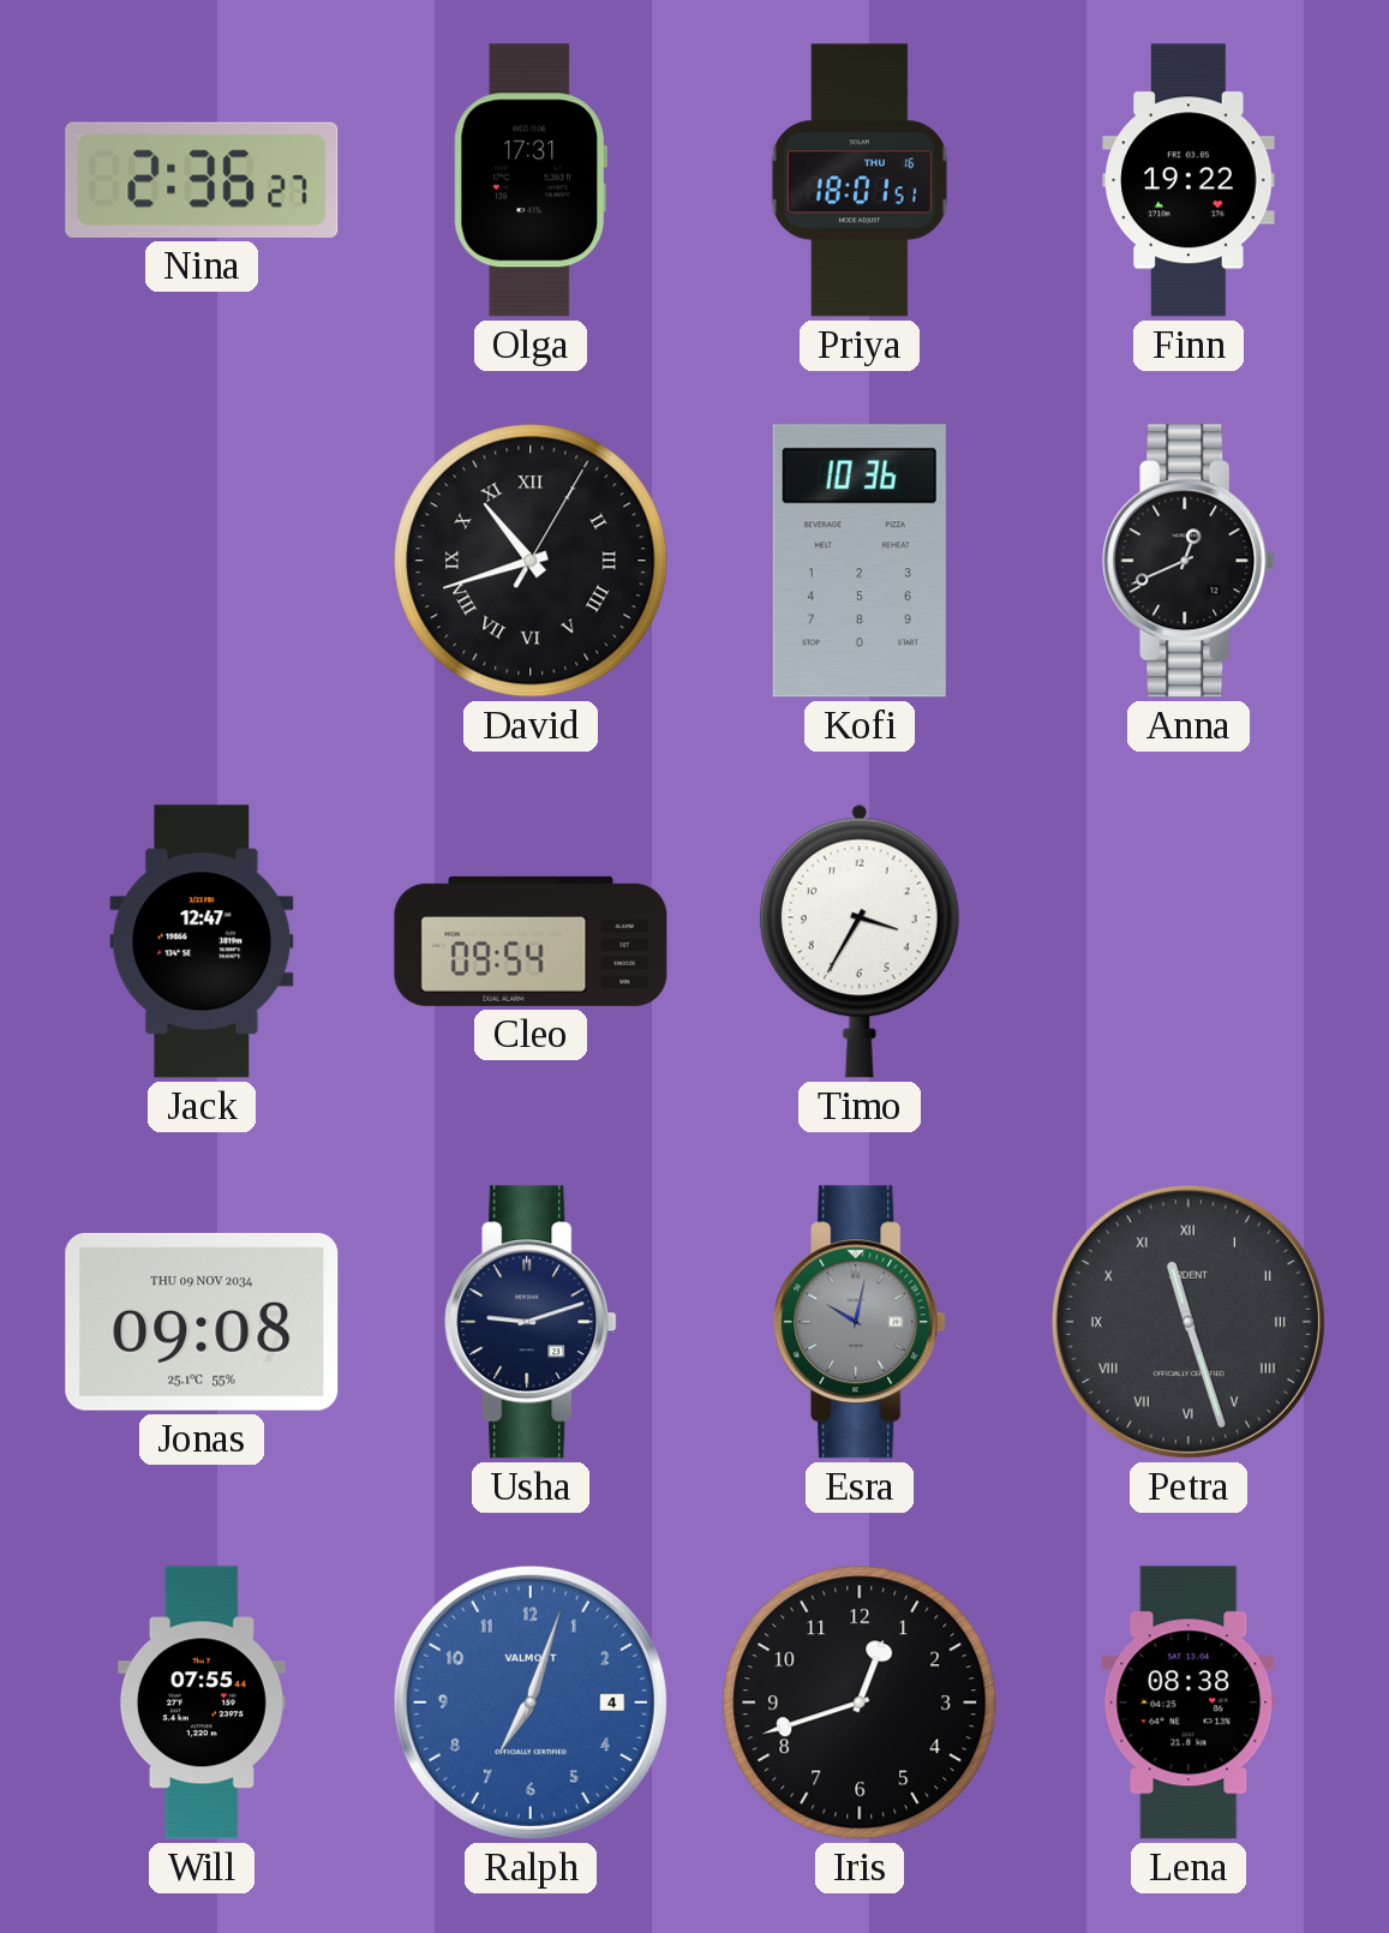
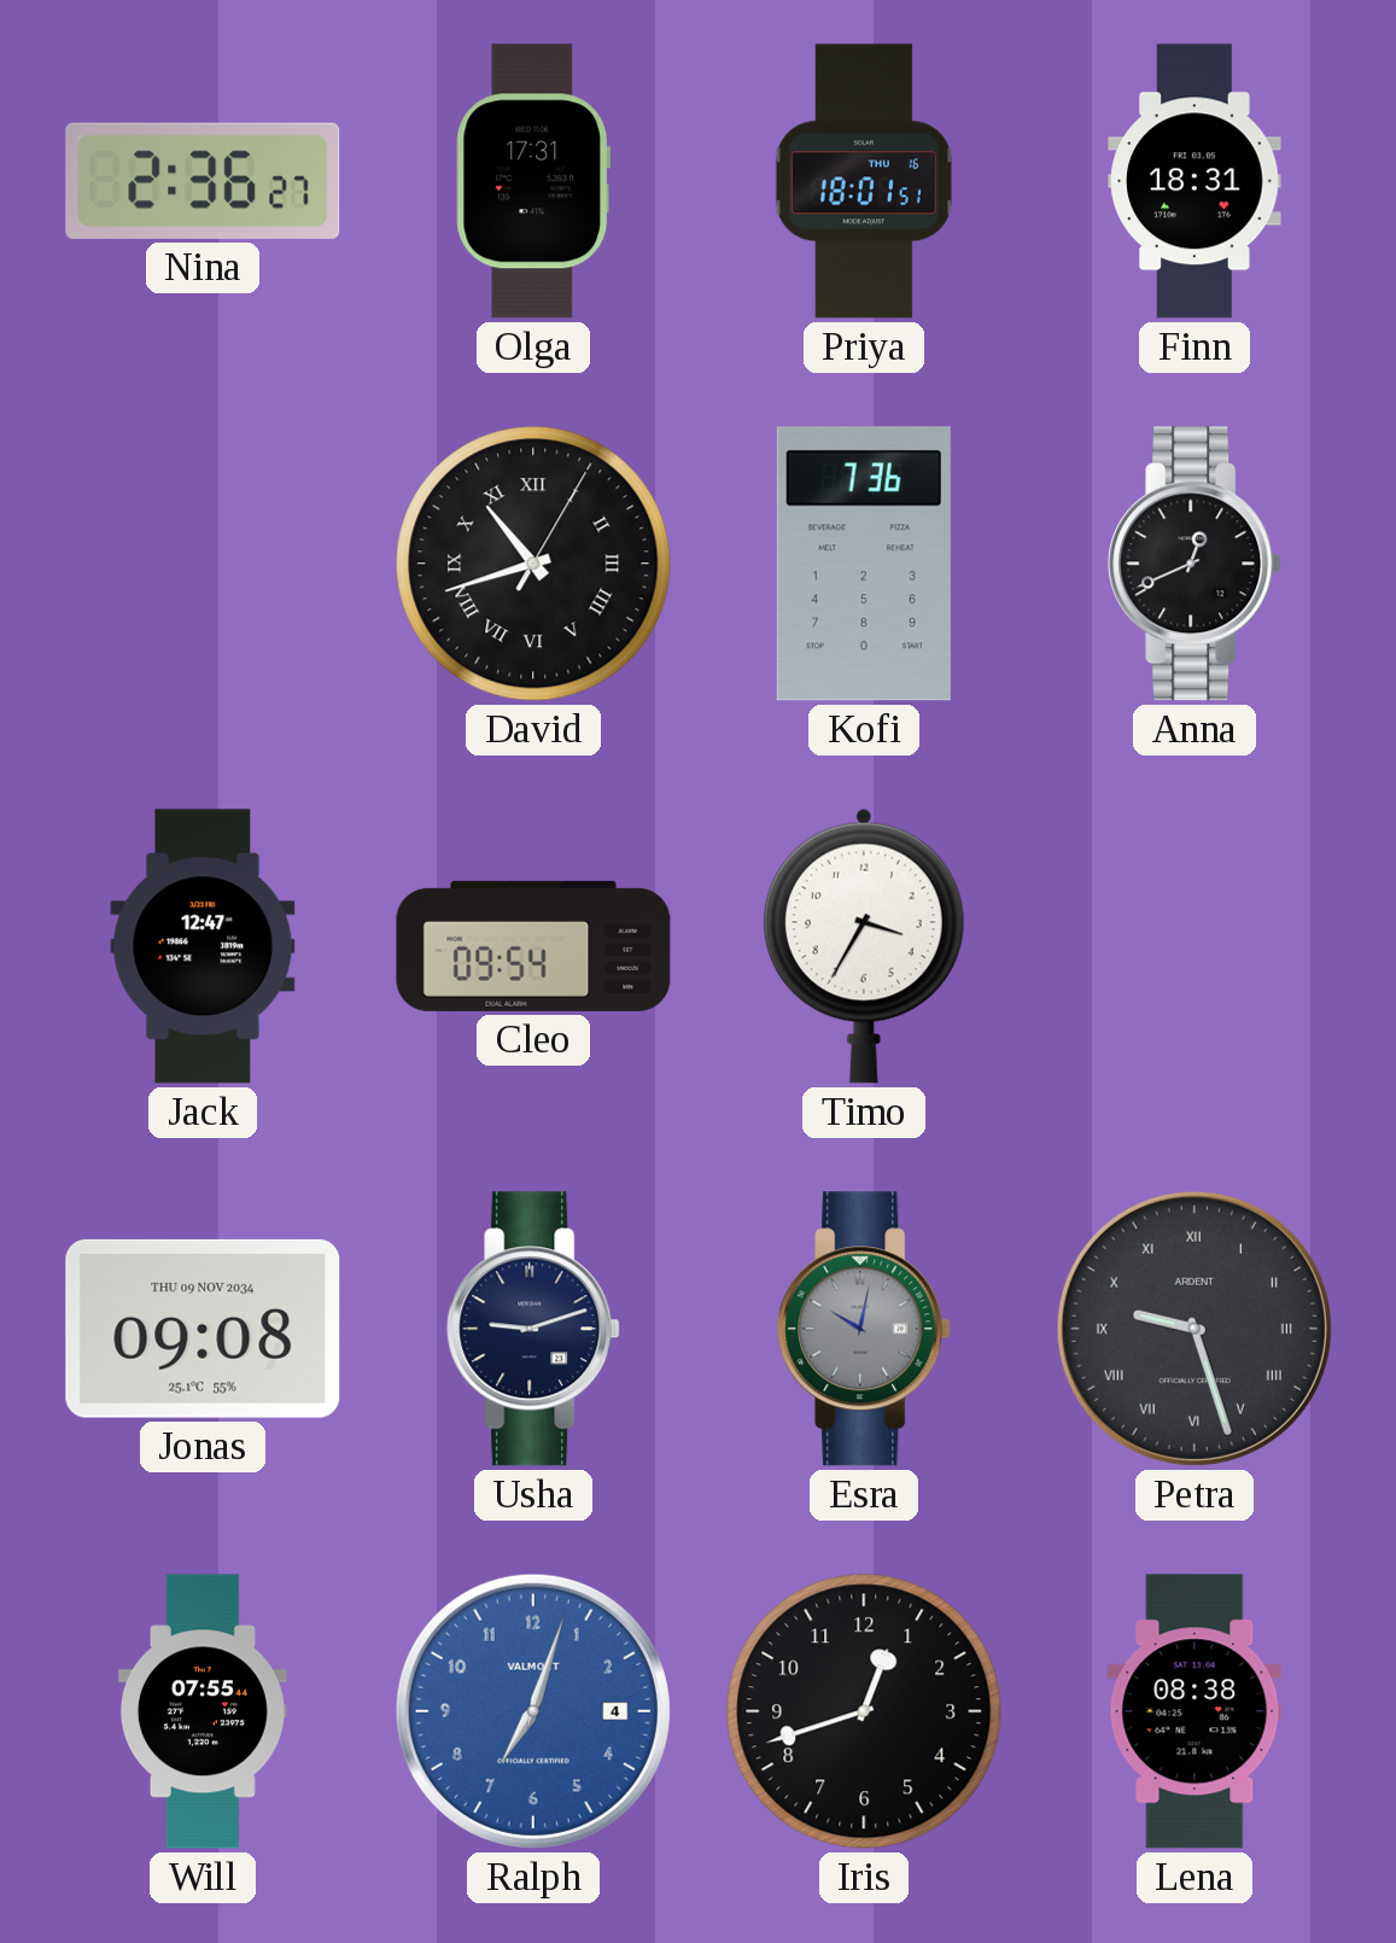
Finn: 19:22 -> 18:31
Kofi: 10:36 -> 7:36
Petra: 11:27 -> 9:27
